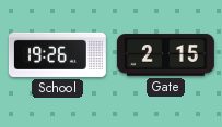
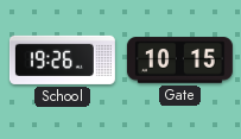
Gate: 2:15 -> 10:15
